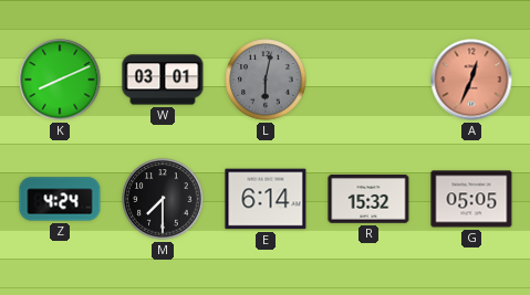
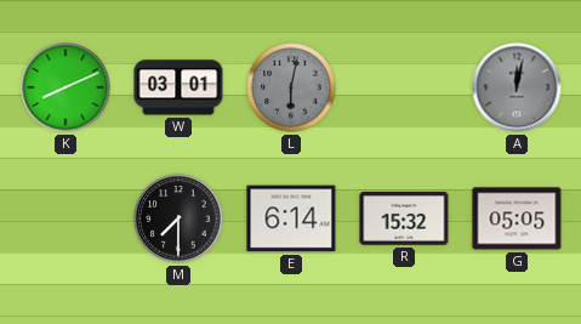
A: 12:34 -> 12:02
A dial: salmon -> grey
Z: 4:24 -> none
